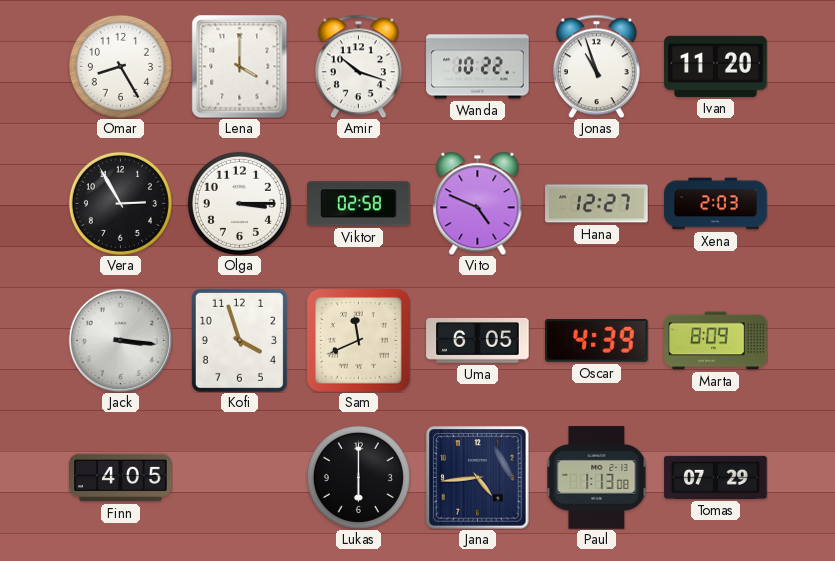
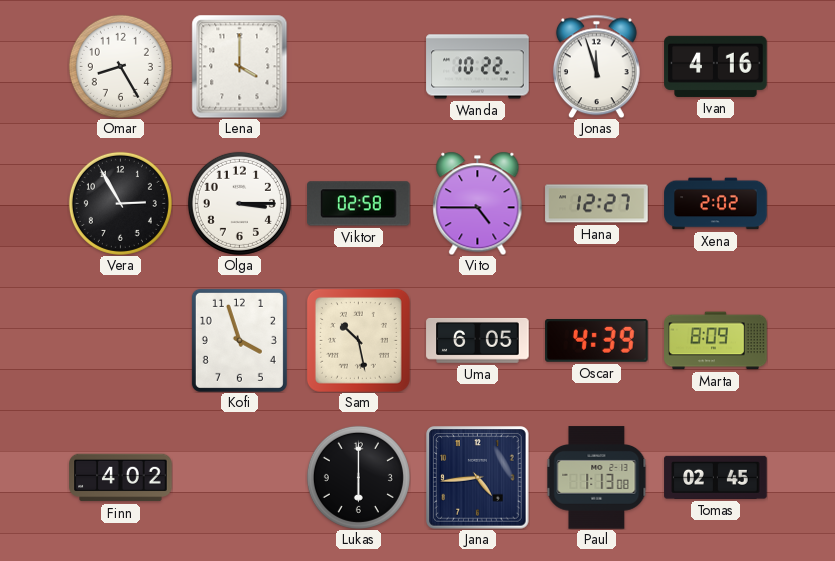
Amir: 10:18 -> none
Jonas: 10:57 -> 11:57
Ivan: 11:20 -> 4:16
Vito: 4:49 -> 4:45
Xena: 2:03 -> 2:02
Jack: 3:16 -> none
Sam: 11:41 -> 10:28
Finn: 4:05 -> 4:02
Tomas: 07:29 -> 02:45
